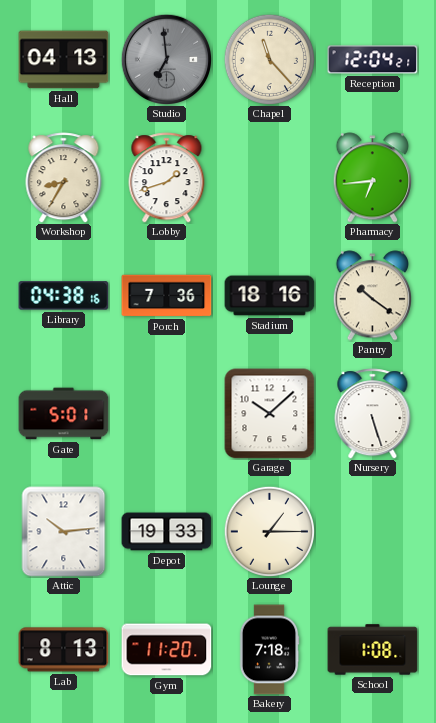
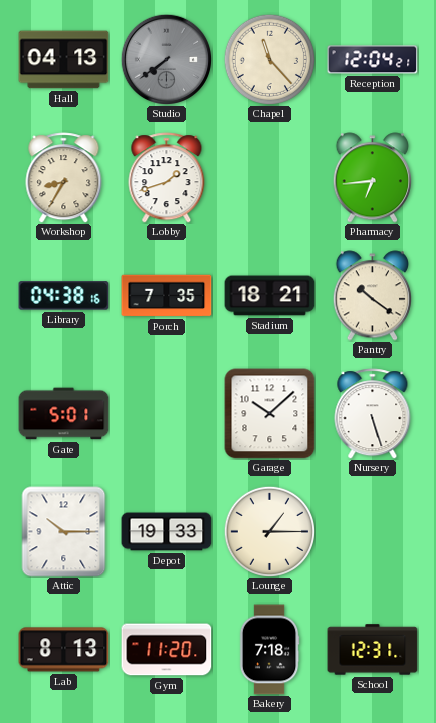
Studio: 6:59 -> 7:39
Porch: 7:36 -> 7:35
Stadium: 18:16 -> 18:21
Attic: 10:14 -> 10:15
School: 1:08 -> 12:31
